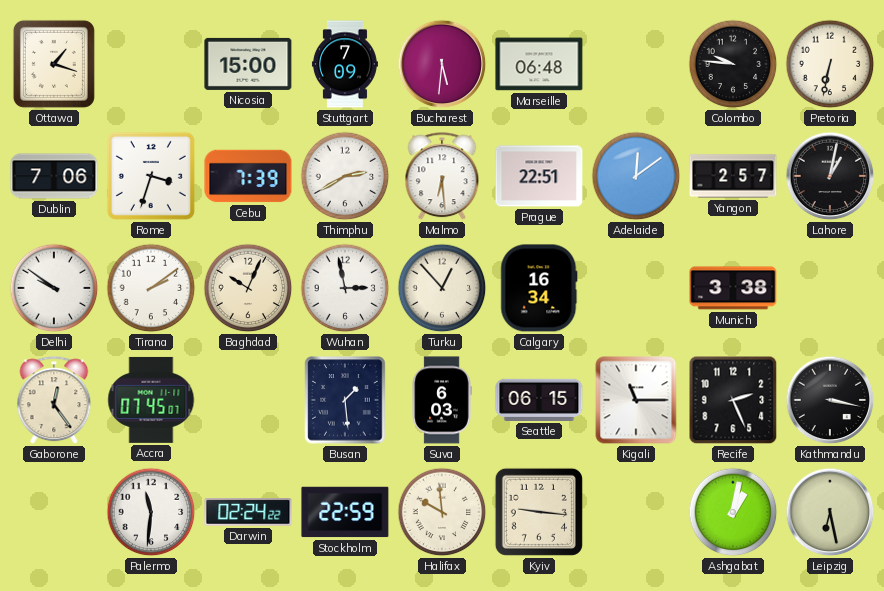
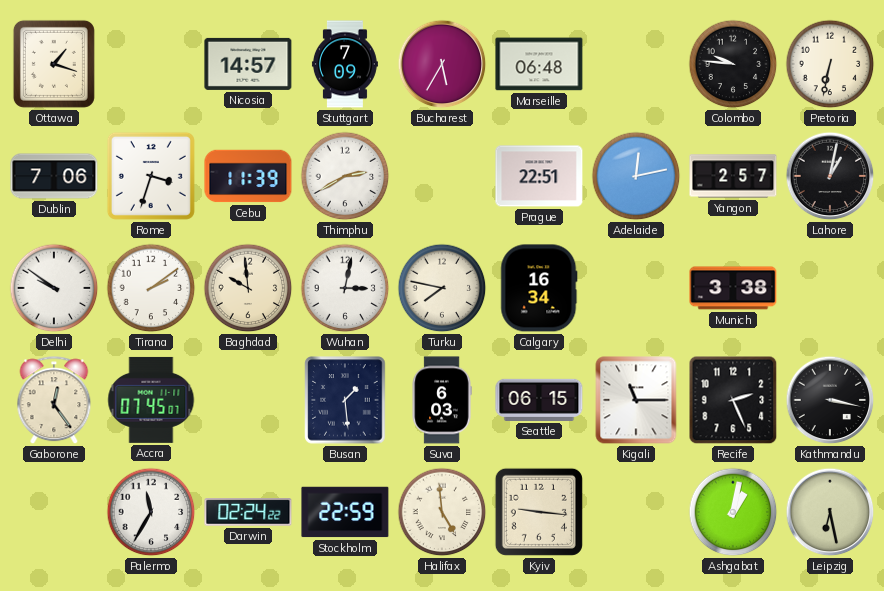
Nicosia: 15:00 -> 14:57
Bucharest: 5:31 -> 5:35
Cebu: 7:39 -> 11:39
Malmo: 6:29 -> none
Adelaide: 12:09 -> 12:13
Baghdad: 10:04 -> 9:59
Wuhan: 2:58 -> 3:02
Turku: 12:53 -> 7:47
Palermo: 11:31 -> 11:35
Halifax: 9:59 -> 4:59
